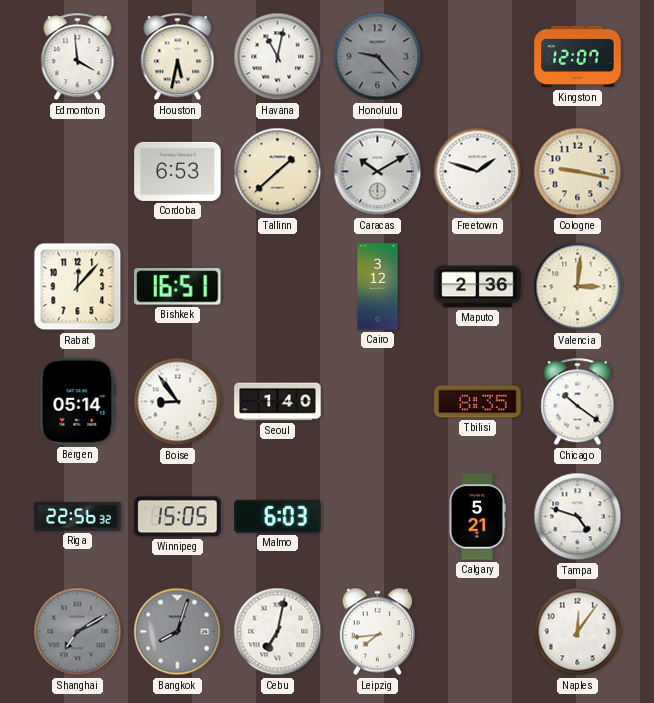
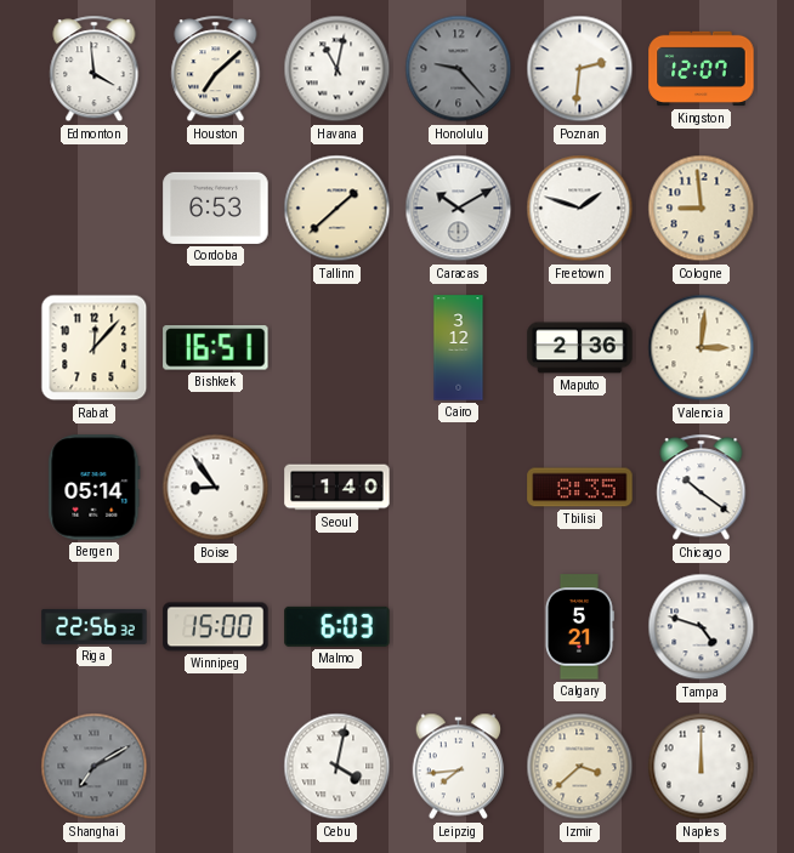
Houston: 5:32 -> 7:08
Poznan: none -> 2:31
Cologne: 9:17 -> 8:59
Winnipeg: 15:05 -> 15:00
Bangkok: 8:03 -> none
Cebu: 7:02 -> 4:02
Izmir: none -> 3:38
Naples: 12:06 -> 12:00
